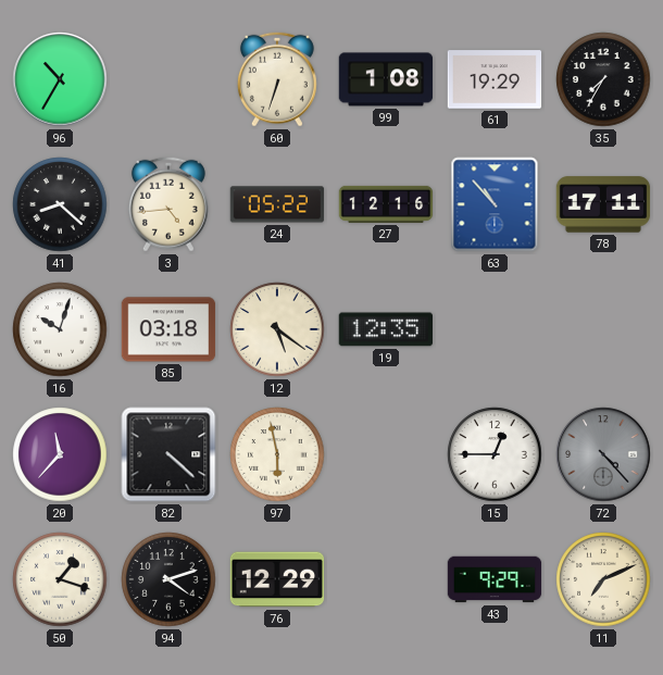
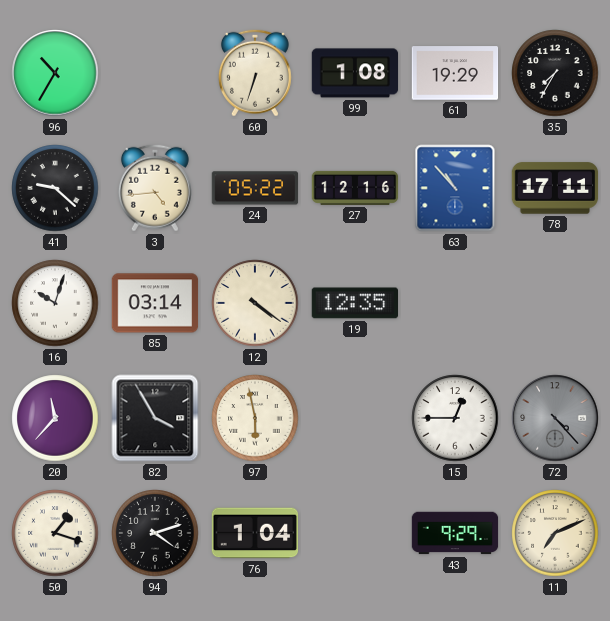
41: 8:22 -> 9:22
85: 03:18 -> 03:14
12: 5:21 -> 4:21
82: 4:22 -> 3:55
76: 12:29 -> 1:04
